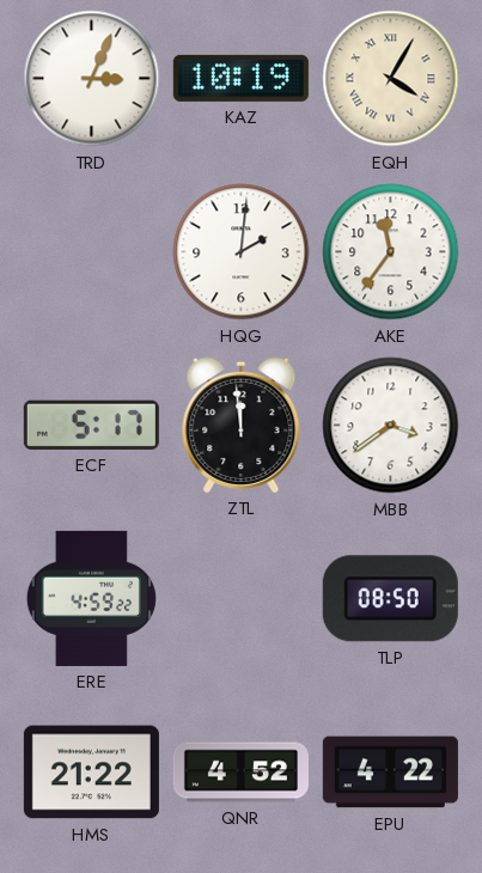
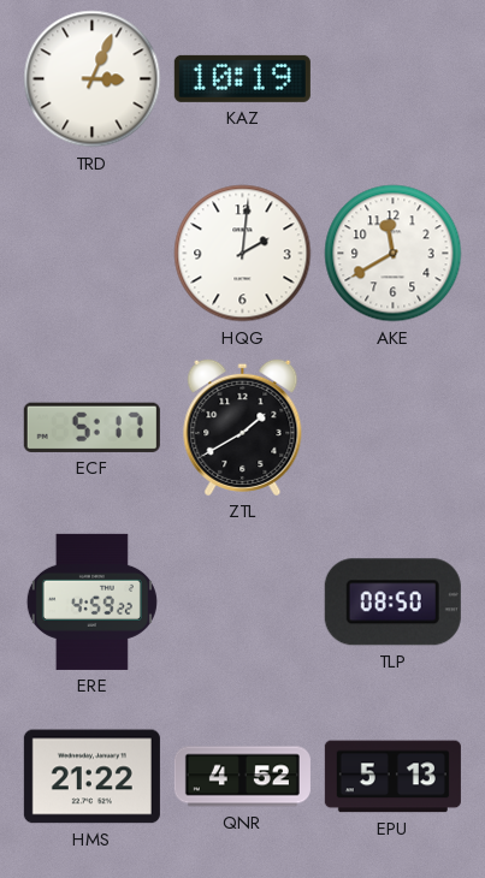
EQH: 4:05 -> none
AKE: 11:36 -> 11:40
ZTL: 11:59 -> 1:40
MBB: 3:39 -> none
EPU: 4:22 -> 5:13
